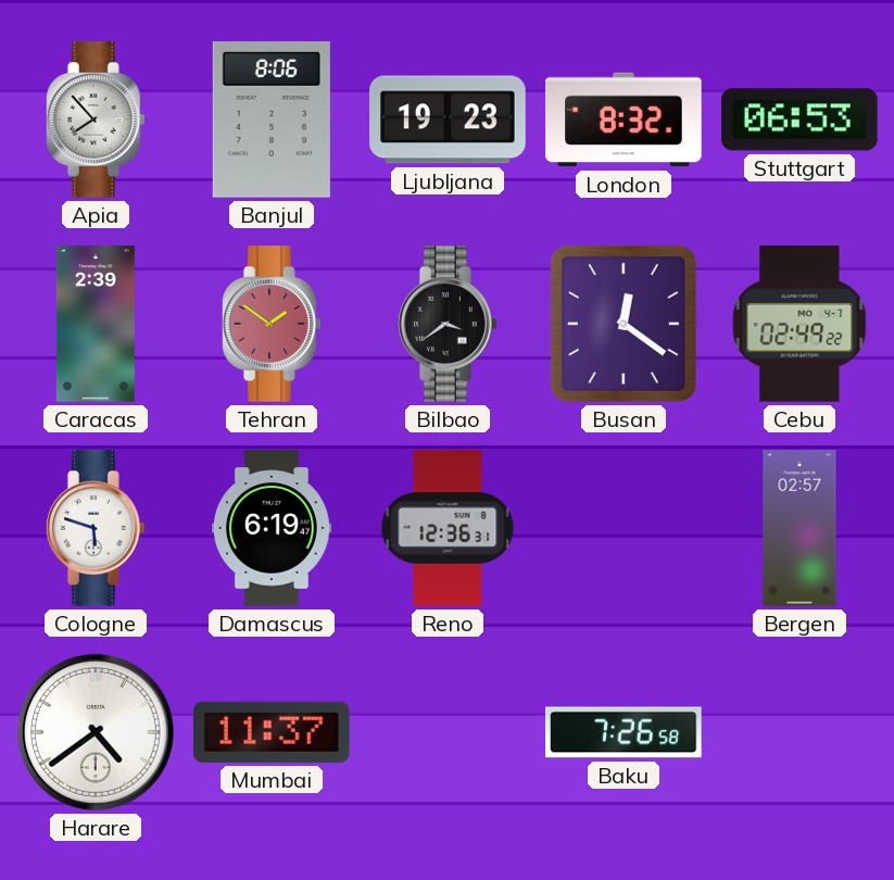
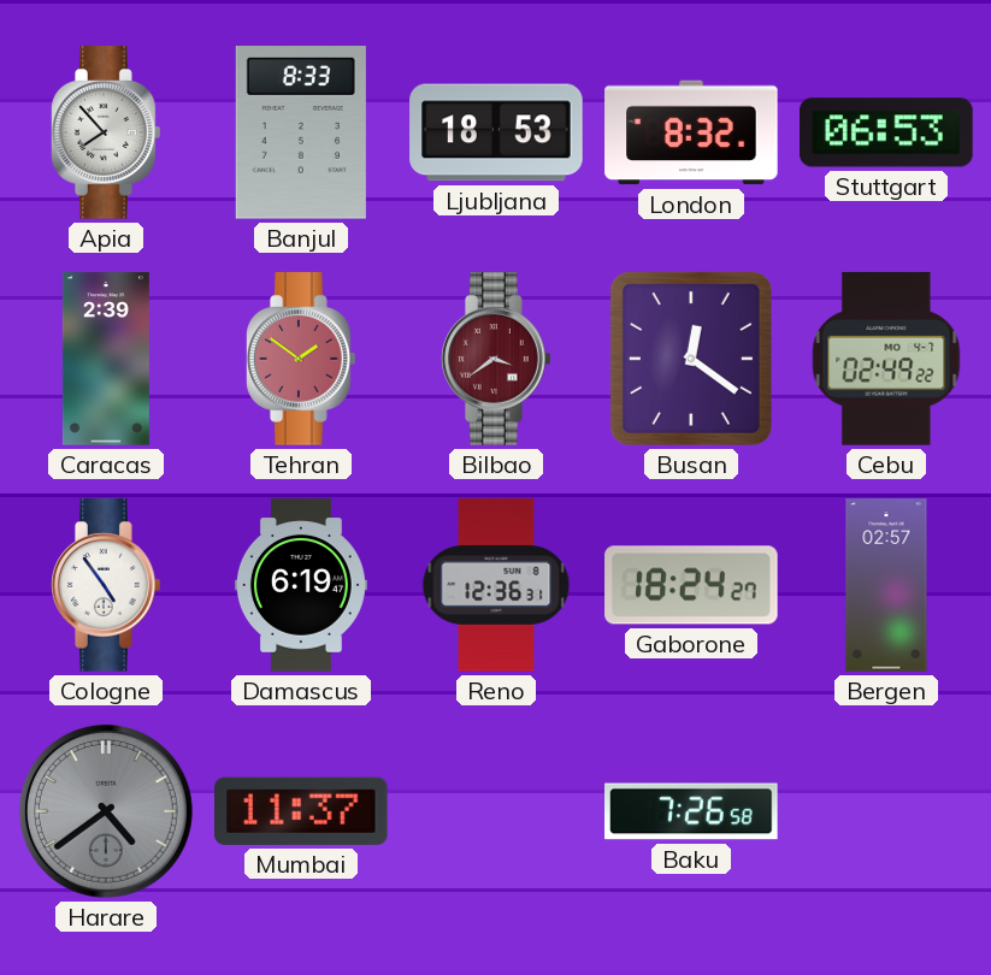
Banjul: 8:06 -> 8:33
Ljubljana: 19:23 -> 18:53
Bilbao dial: black -> burgundy
Cologne: 5:48 -> 4:54
Gaborone: none -> 18:24
Harare dial: white -> grey
